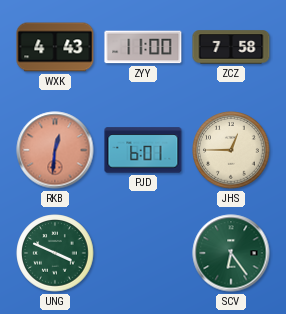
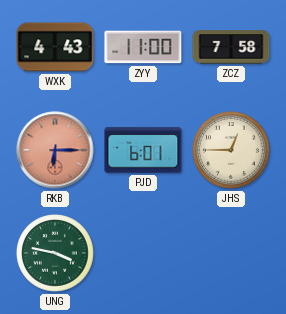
RKB: 12:31 -> 6:15
UNG: 3:49 -> 3:47
SCV: 6:24 -> none
